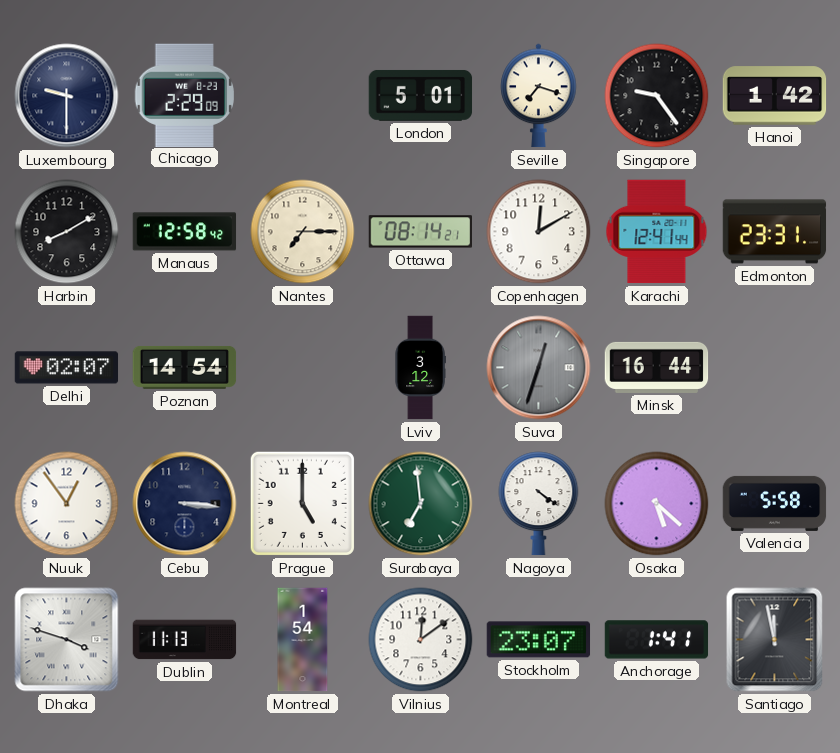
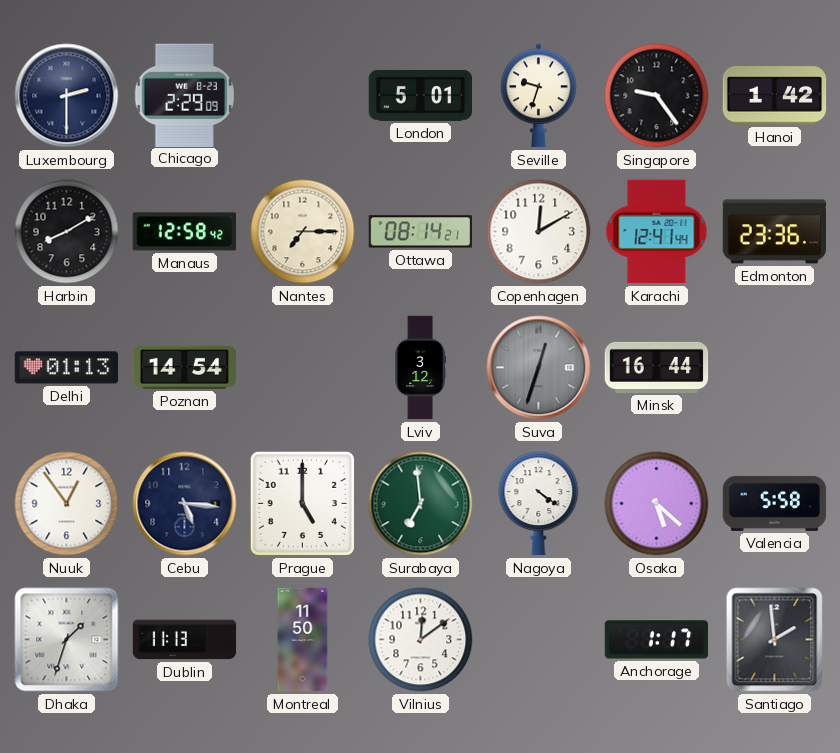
Luxembourg: 9:30 -> 2:30
Seville: 7:18 -> 9:33
Edmonton: 23:31 -> 23:36
Delhi: 02:07 -> 01:13
Cebu: 3:16 -> 5:16
Dhaka: 3:48 -> 1:33
Montreal: 1:54 -> 11:50
Stockholm: 23:07 -> none
Anchorage: 1:41 -> 1:17
Santiago: 11:58 -> 1:59
